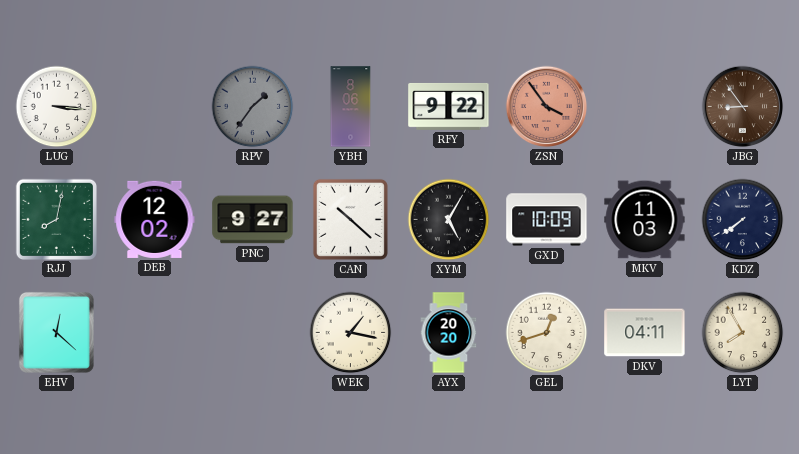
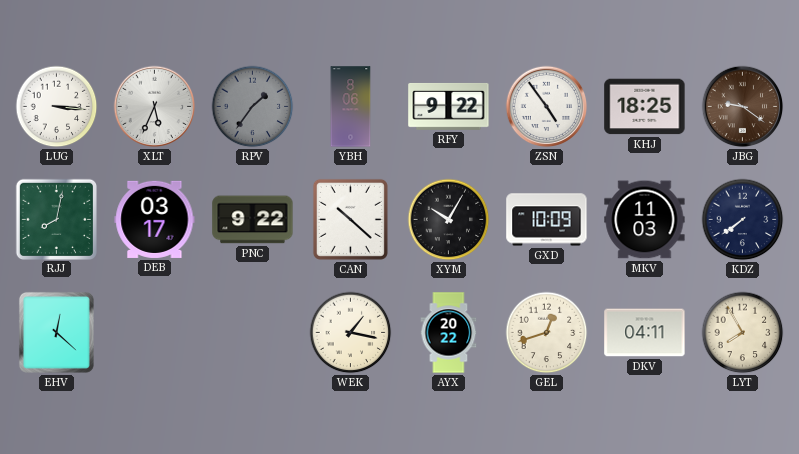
XLT: none -> 5:34
ZSN: 3:54 -> 4:54
ZSN dial: salmon -> white
KHJ: none -> 18:25
JBG: 8:54 -> 9:21
DEB: 12:02 -> 03:17
PNC: 9:27 -> 9:22
XYM: 5:05 -> 10:05
AYX: 20:20 -> 20:22
